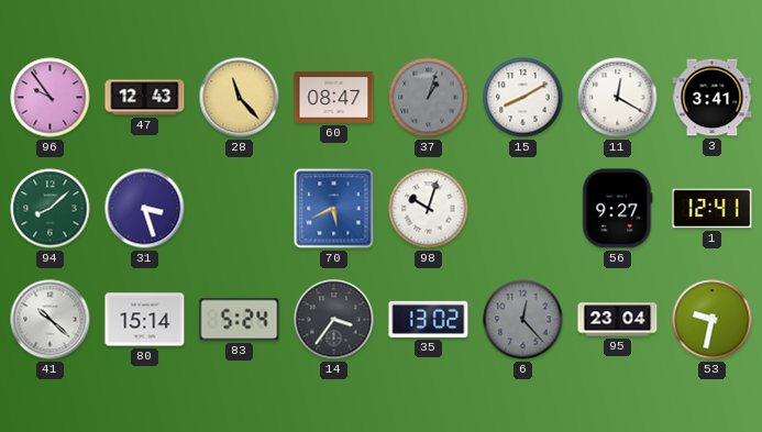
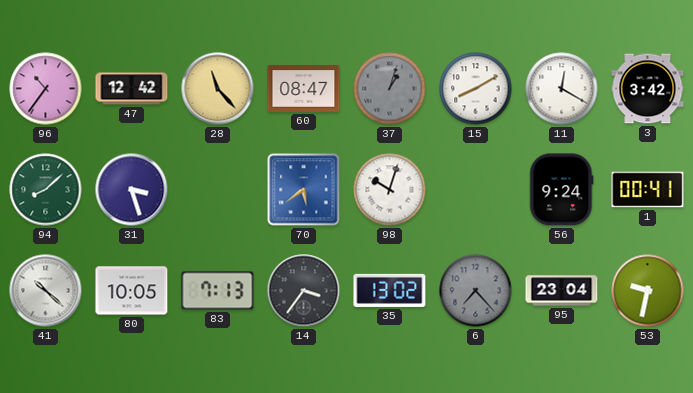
96: 9:54 -> 10:36
47: 12:43 -> 12:42
3: 3:41 -> 3:42
70: 5:41 -> 5:39
56: 9:27 -> 9:24
1: 12:41 -> 00:41
80: 15:14 -> 10:05
83: 5:24 -> 7:13
6: 12:23 -> 7:23
